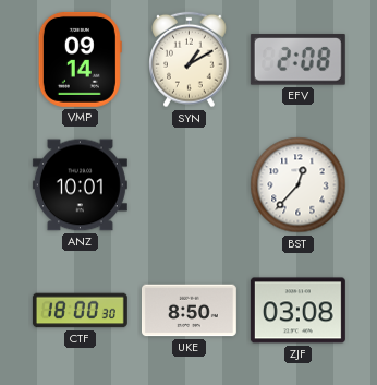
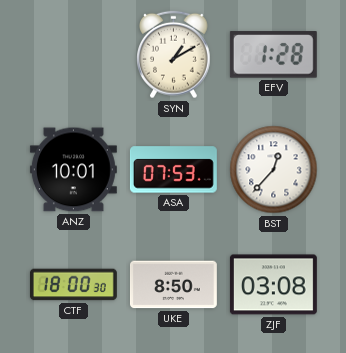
VMP: 09:14 -> none
EFV: 2:08 -> 1:28
ASA: none -> 07:53
